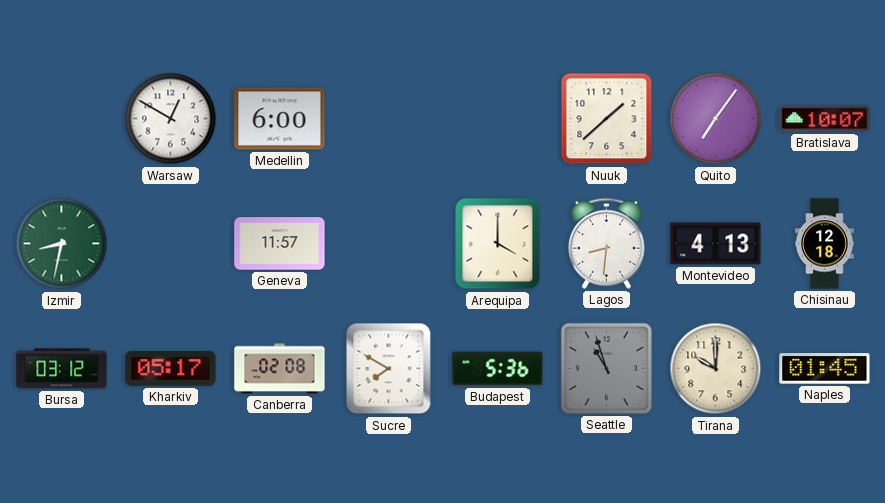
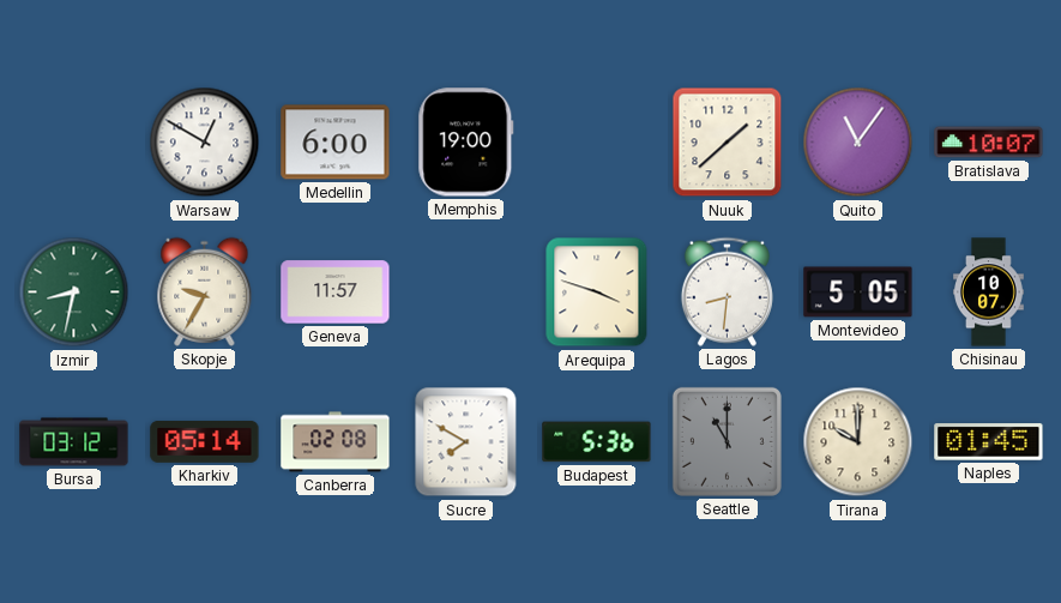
Memphis: none -> 19:00
Quito: 7:06 -> 11:06
Skopje: none -> 9:35
Arequipa: 4:00 -> 3:48
Montevideo: 4:13 -> 5:05
Chisinau: 12:18 -> 10:07
Kharkiv: 05:17 -> 05:14
Seattle: 10:57 -> 11:00
